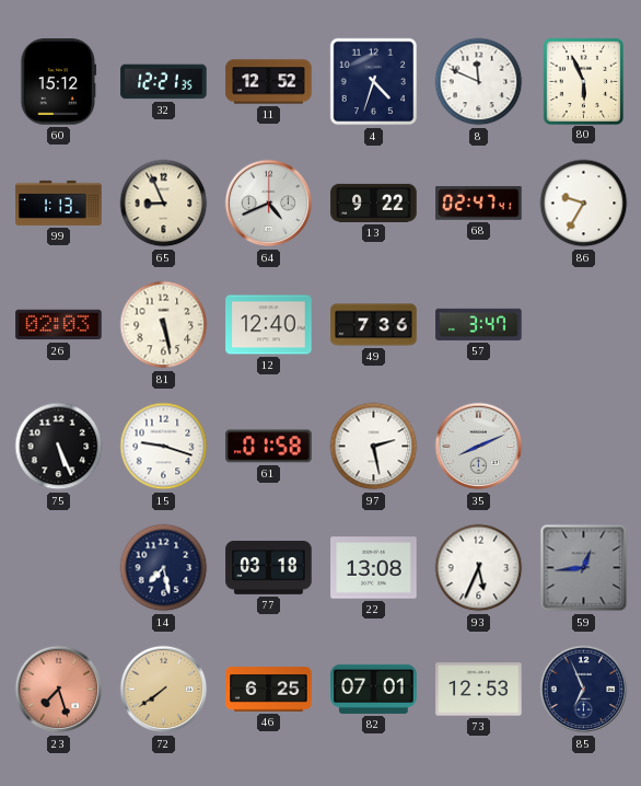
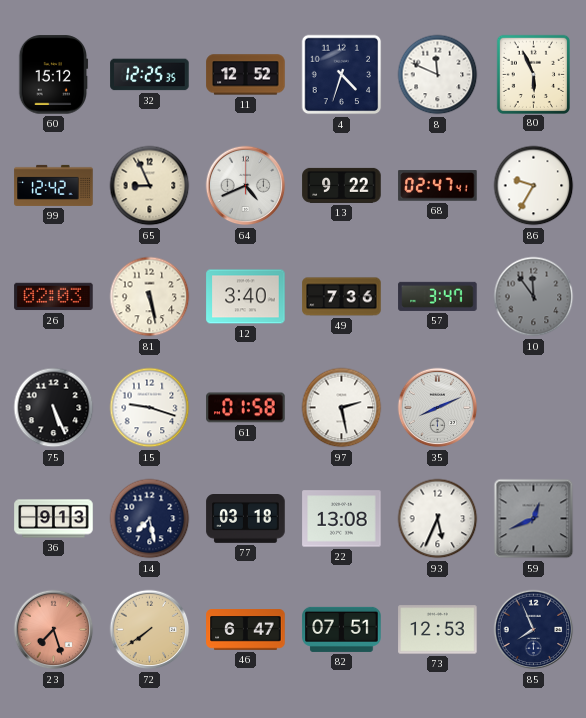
32: 12:21 -> 12:25
99: 1:13 -> 12:42
12: 12:40 -> 3:40
10: none -> 11:54
36: none -> 9:13
59: 12:44 -> 12:41
46: 6:25 -> 6:47
82: 07:01 -> 07:51
85: 6:56 -> 7:56
